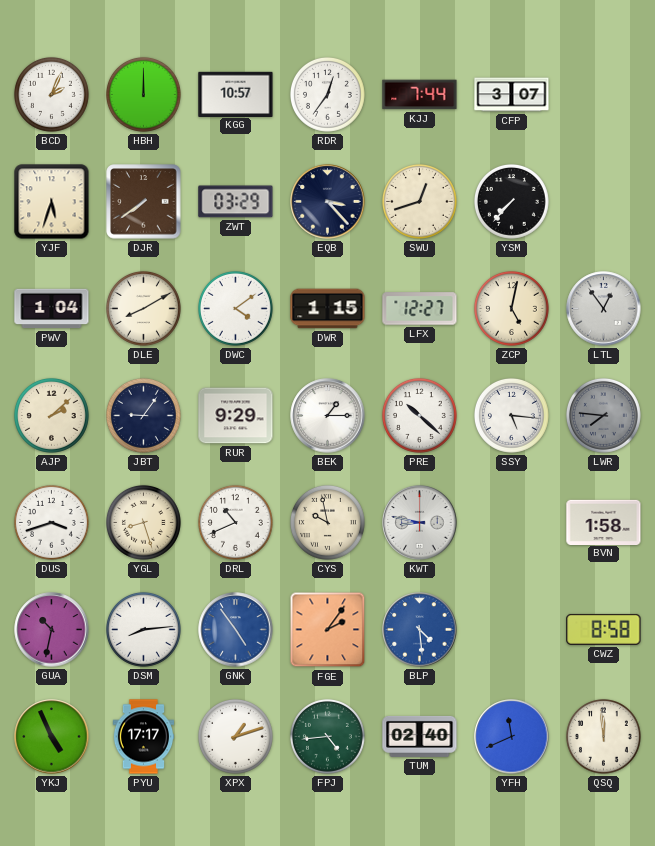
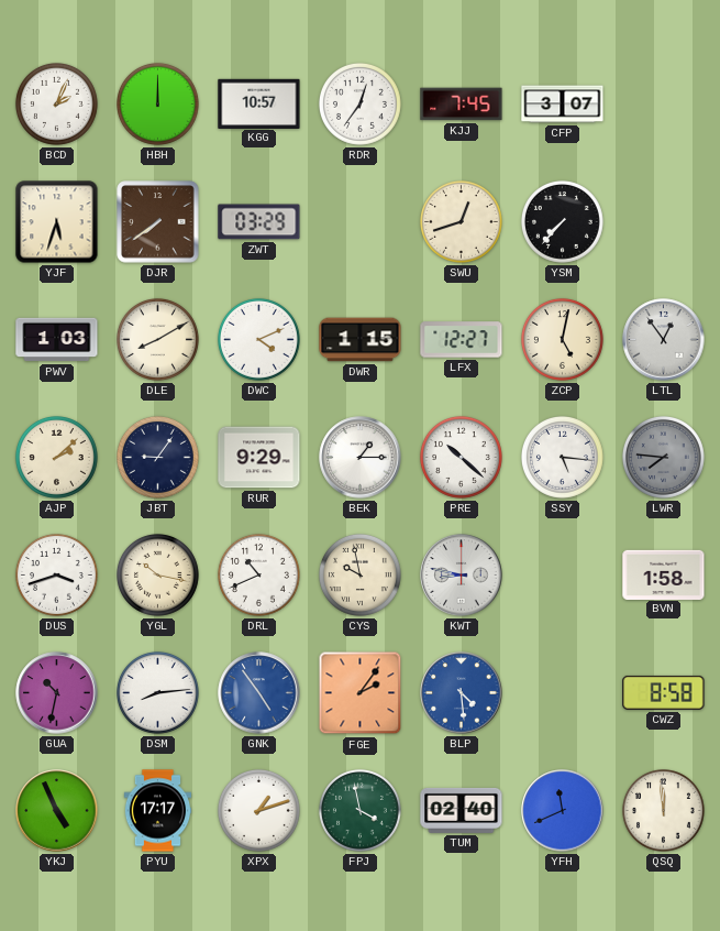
KJJ: 7:44 -> 7:45
EQB: 3:23 -> none
PWV: 1:04 -> 1:03
DWC: 4:09 -> 4:11
YGL: 8:27 -> 10:17
FPJ: 4:44 -> 3:58
